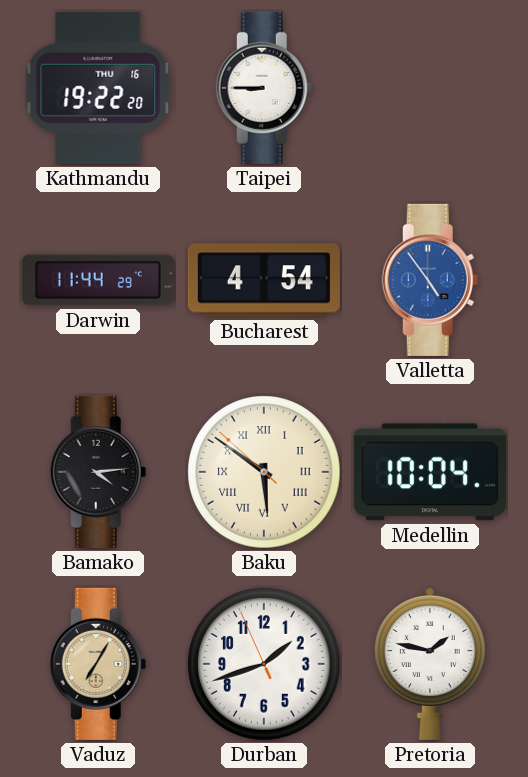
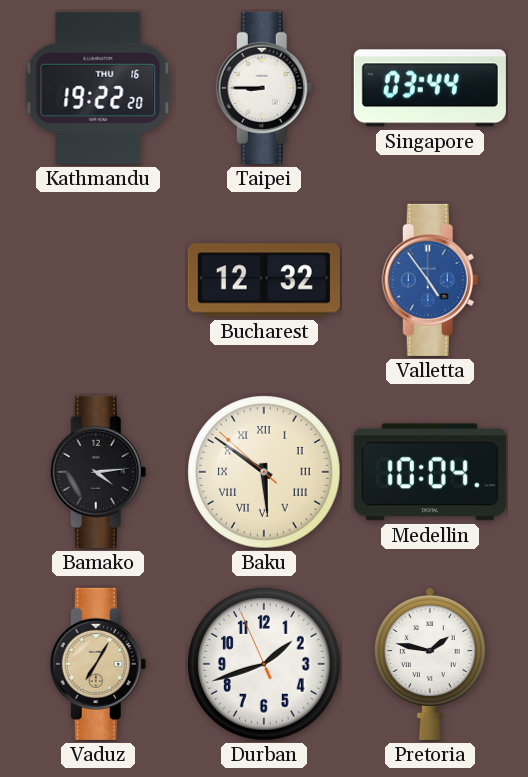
Singapore: none -> 03:44
Darwin: 11:44 -> none
Bucharest: 4:54 -> 12:32
